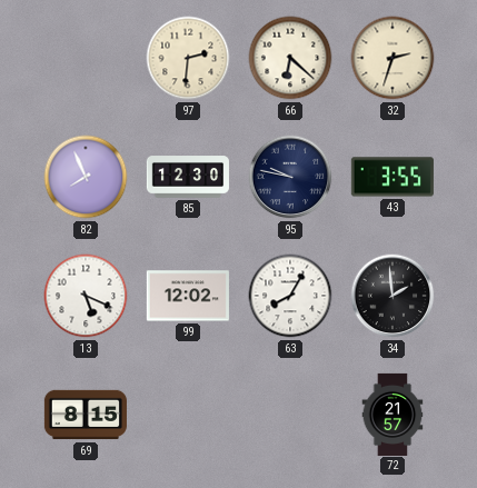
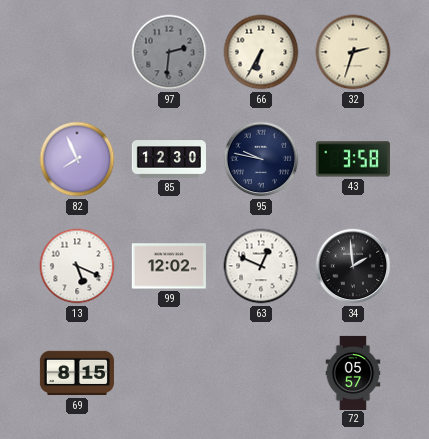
97 dial: cream -> grey
66: 6:22 -> 6:35
43: 3:55 -> 3:58
63: 8:05 -> 12:49
72: 21:57 -> 05:57
